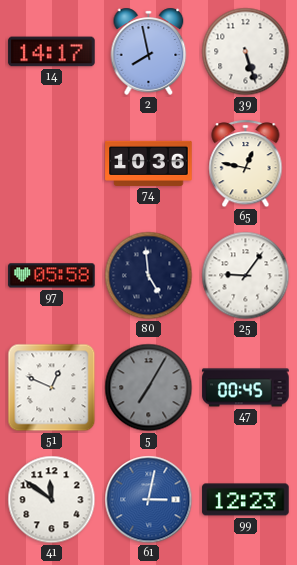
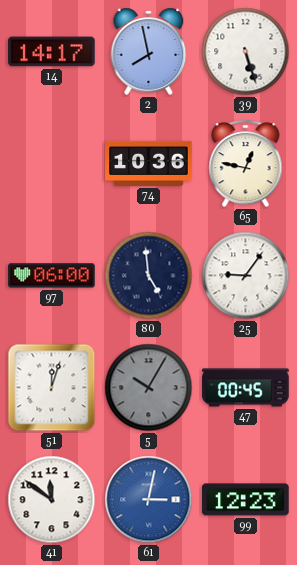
97: 05:58 -> 06:00
51: 12:49 -> 12:03
5: 7:05 -> 10:05
